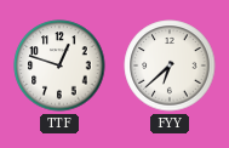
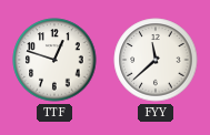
FYY: 6:38 -> 11:38
